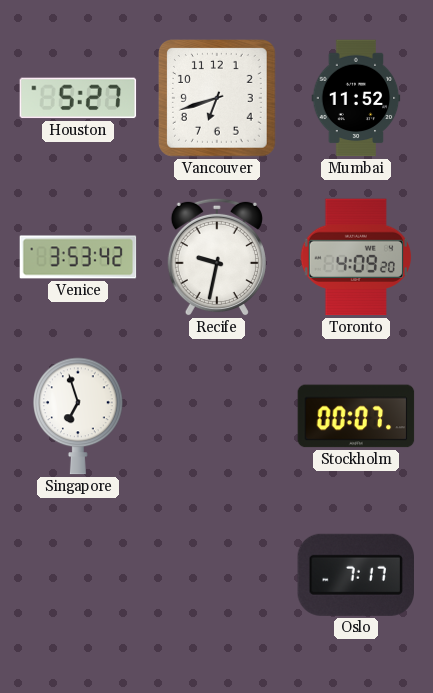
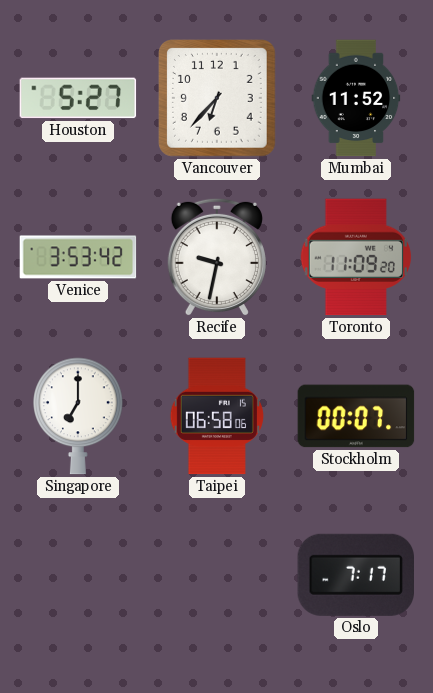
Vancouver: 6:42 -> 6:37
Toronto: 4:09 -> 11:09
Singapore: 6:57 -> 7:00
Taipei: none -> 06:58
